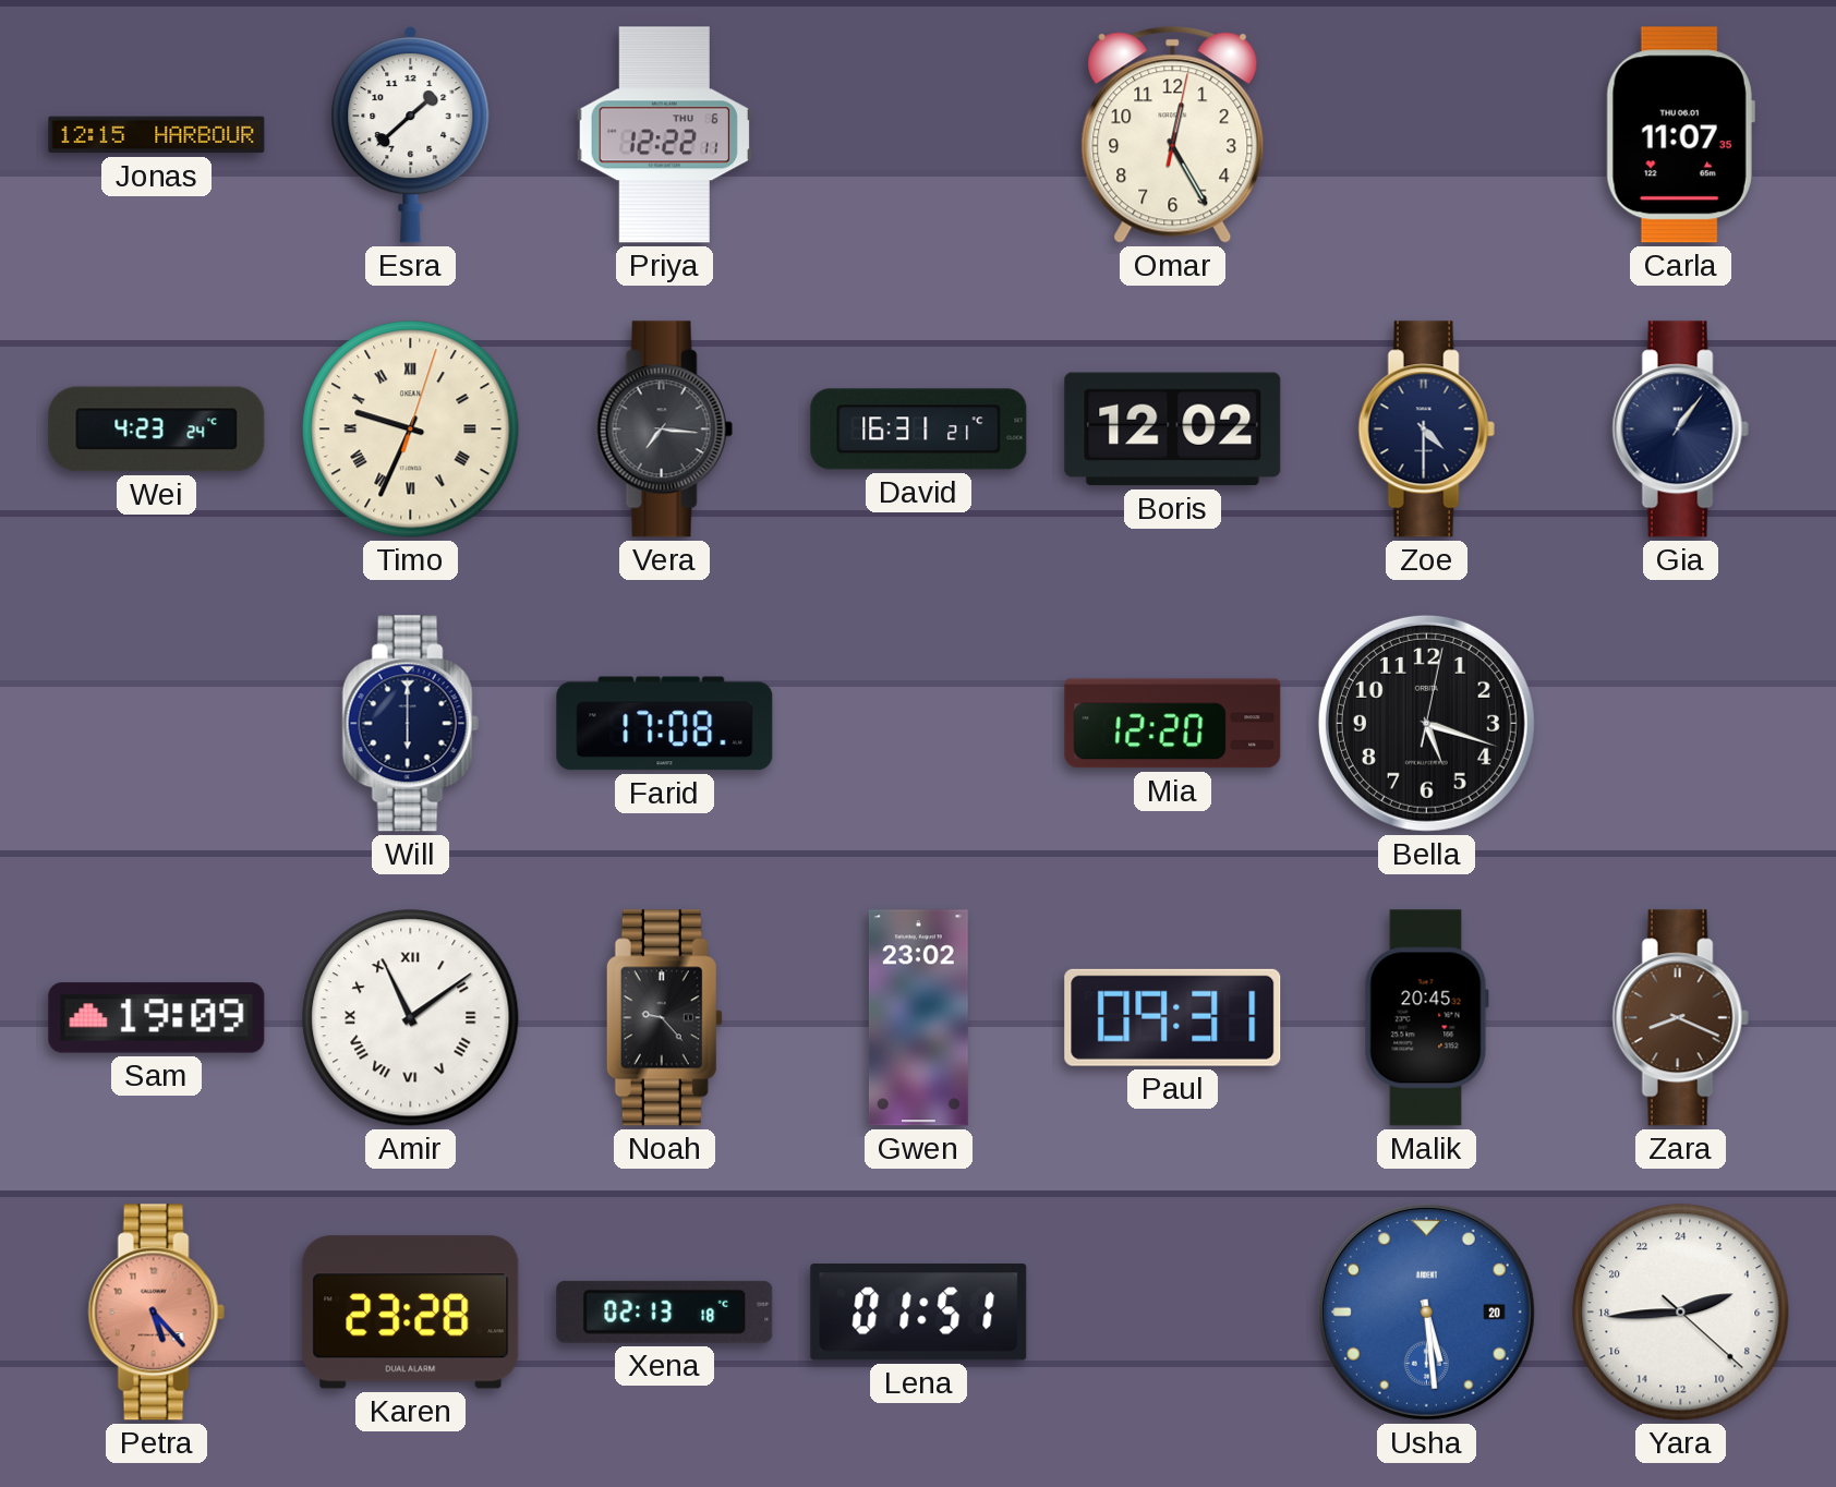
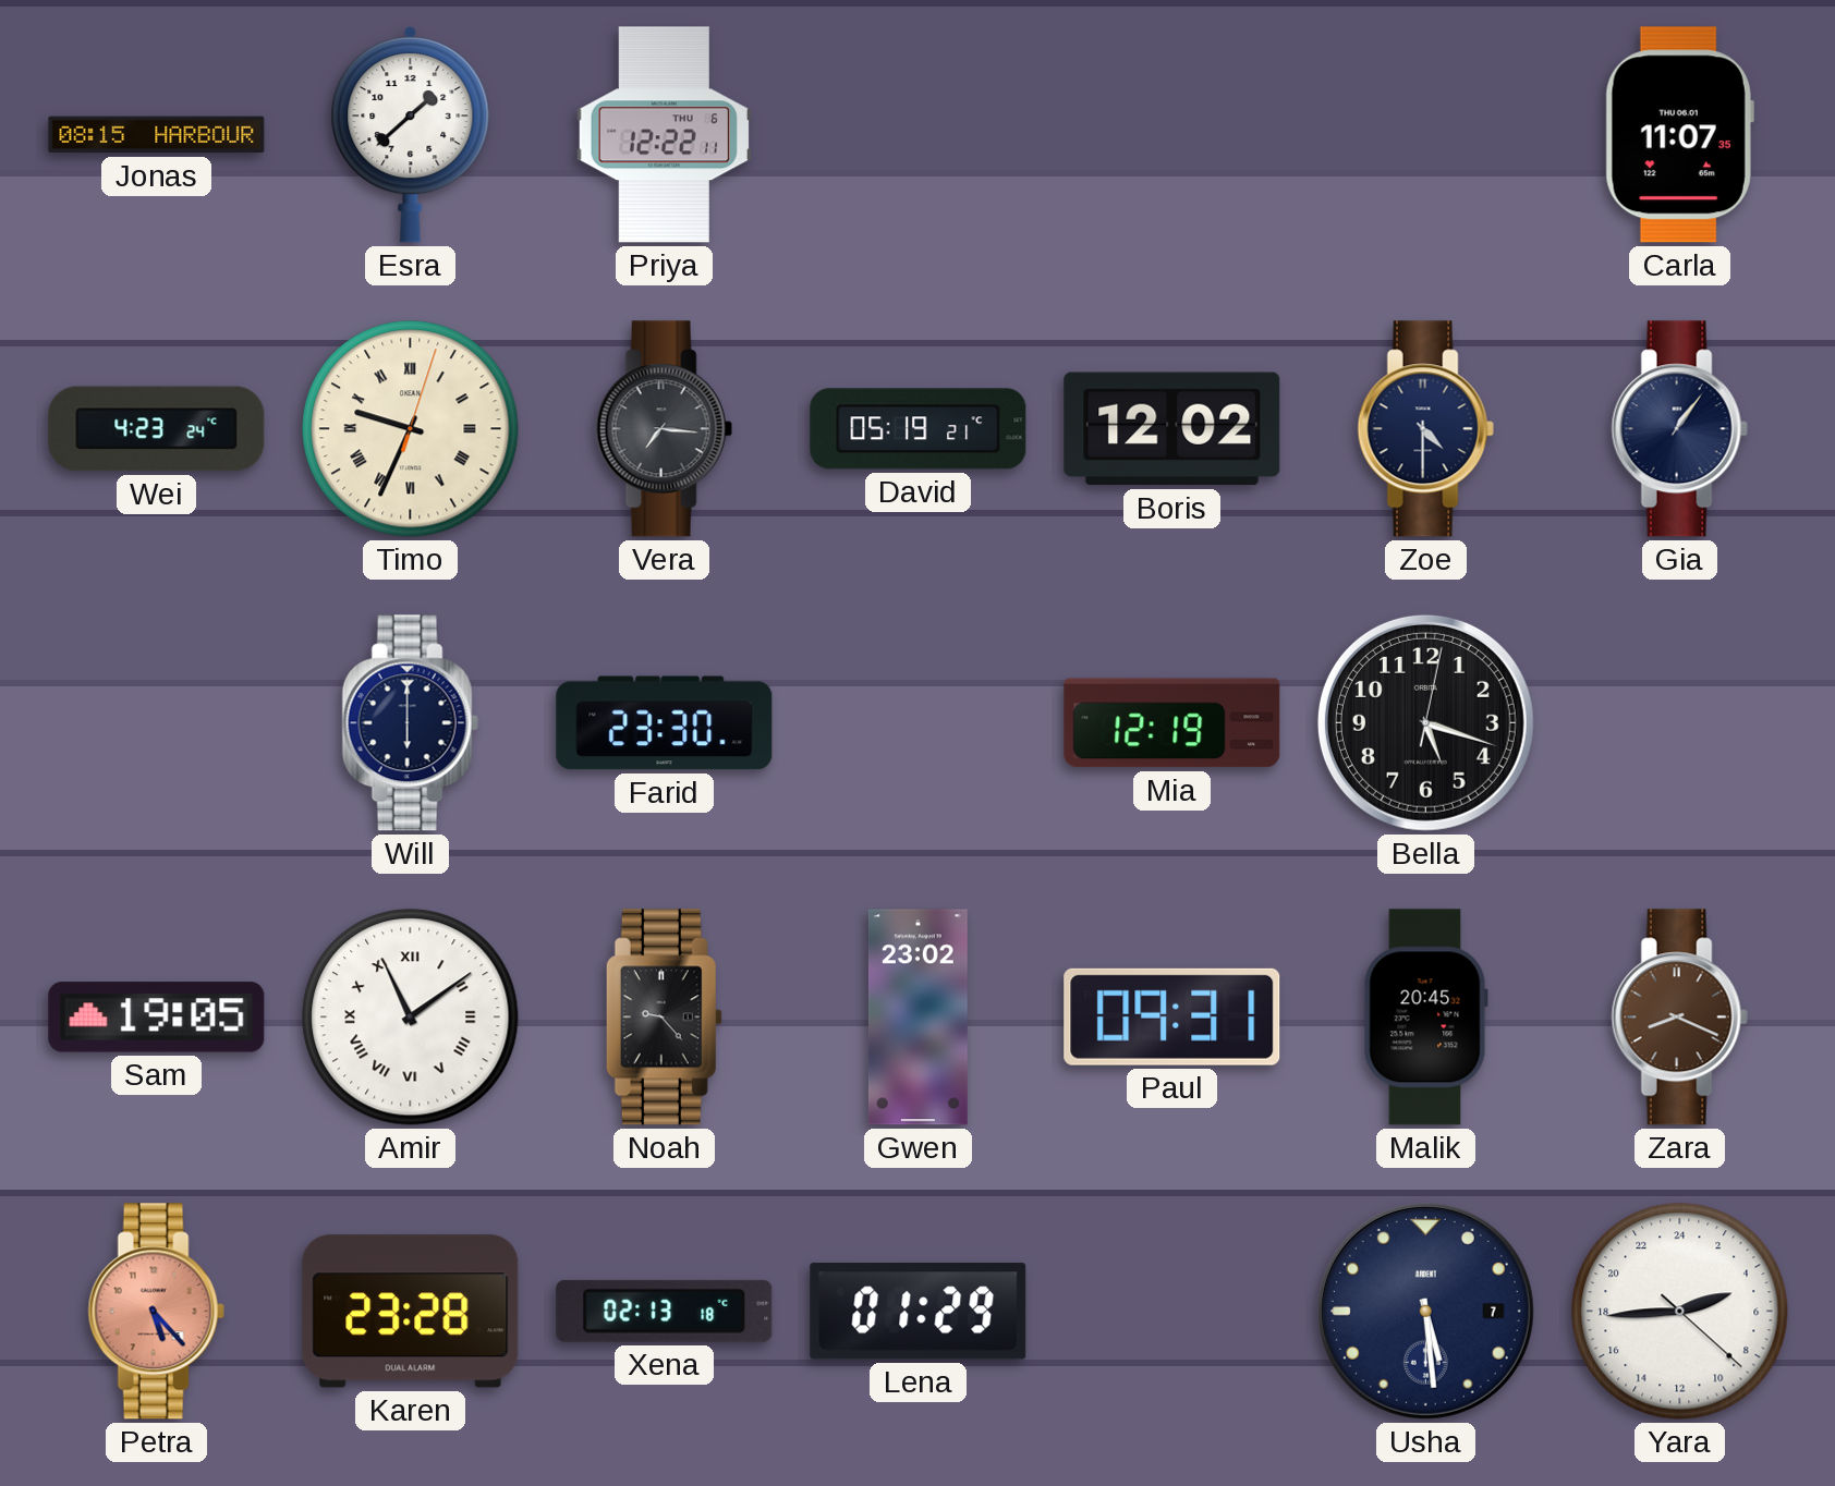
Jonas: 12:15 -> 08:15
Omar: 12:25 -> none
David: 16:31 -> 05:19
Farid: 17:08 -> 23:30
Mia: 12:20 -> 12:19
Sam: 19:09 -> 19:05
Lena: 01:51 -> 01:29
Usha date: 20 -> 7
Usha dial: blue -> navy
